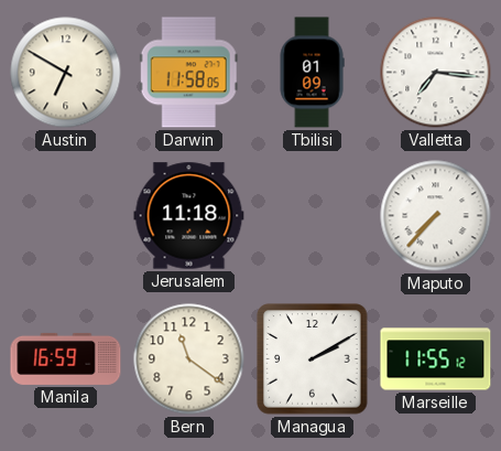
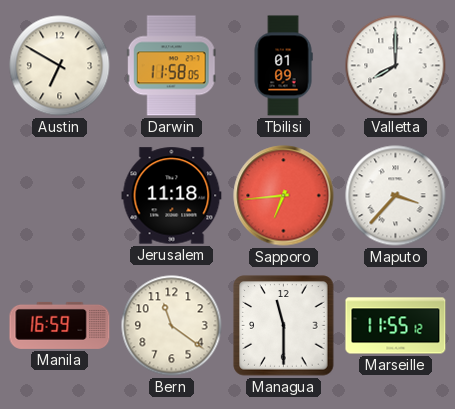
Valletta: 7:16 -> 8:00
Sapporo: none -> 6:44
Maputo: 7:37 -> 3:37
Managua: 2:10 -> 11:30
